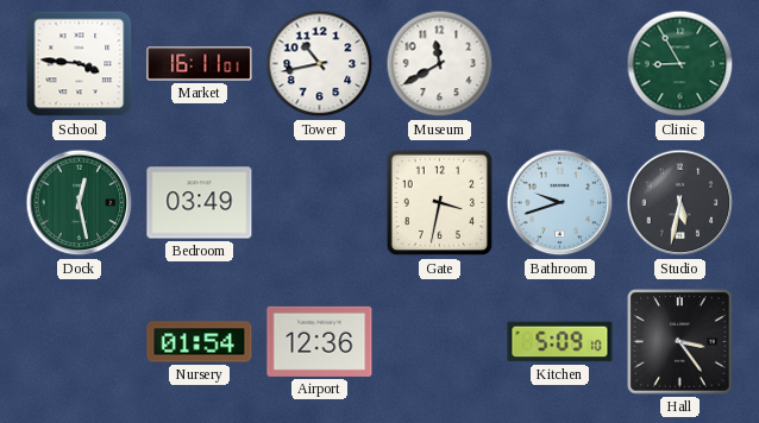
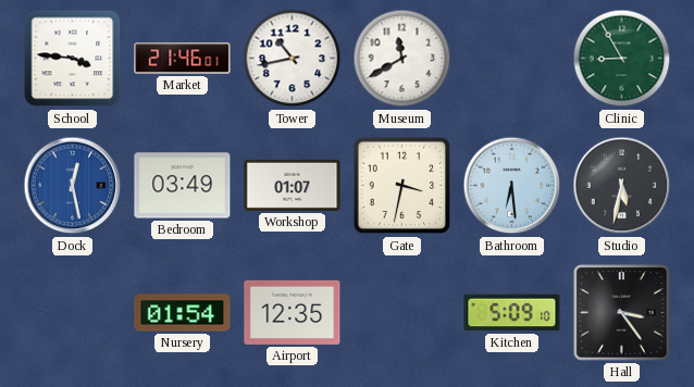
Market: 16:11 -> 21:46
Dock dial: green -> blue
Workshop: none -> 01:07
Bathroom: 9:42 -> 6:29
Airport: 12:36 -> 12:35
